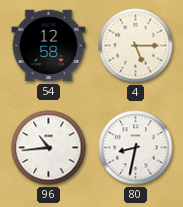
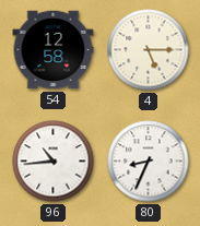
80: 8:32 -> 8:34
